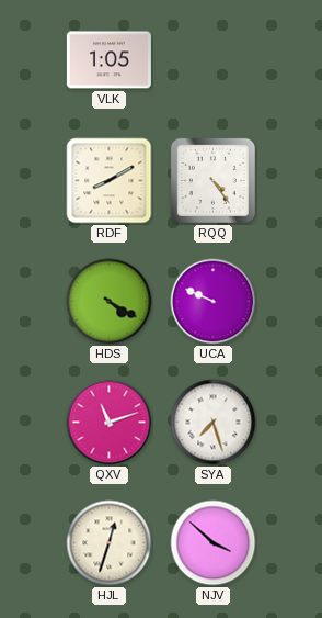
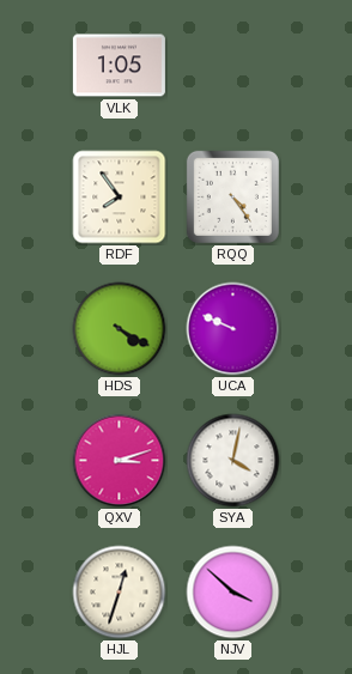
RDF: 8:10 -> 7:54
QXV: 11:12 -> 3:12
SYA: 7:27 -> 4:02
